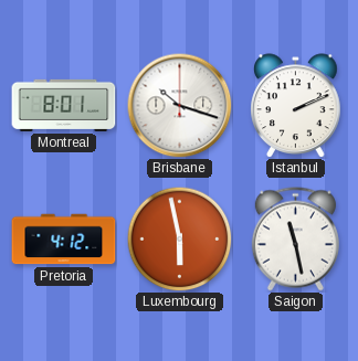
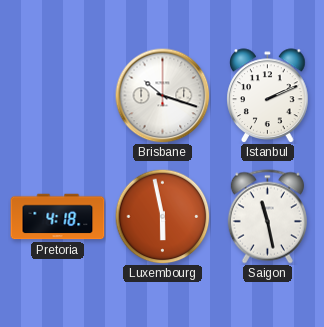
Montreal: 8:01 -> none
Pretoria: 4:12 -> 4:18
